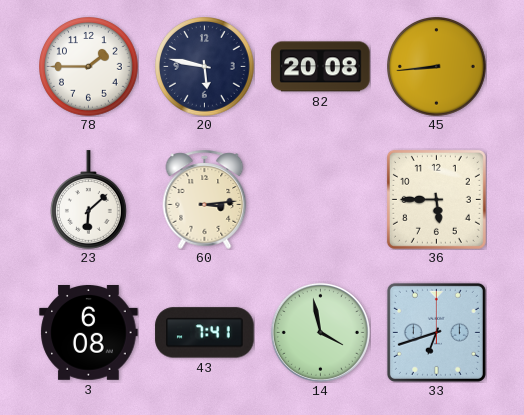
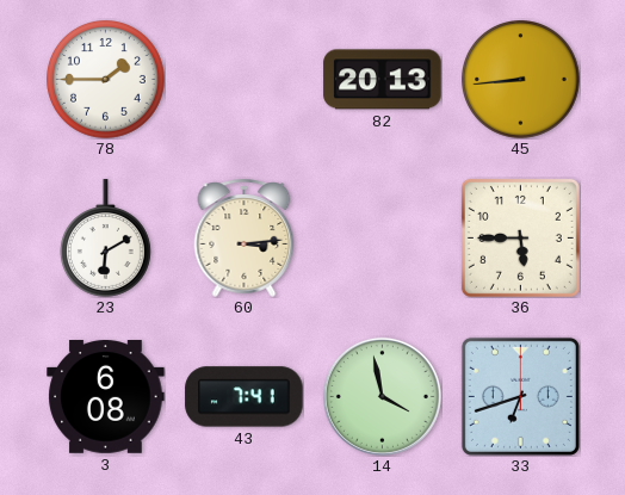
20: 5:47 -> none
82: 20:08 -> 20:13
23: 6:08 -> 6:10
